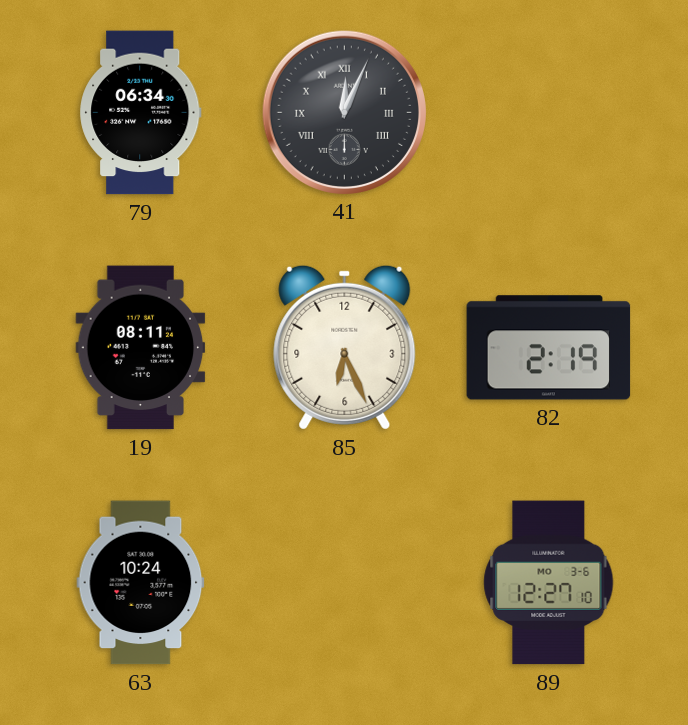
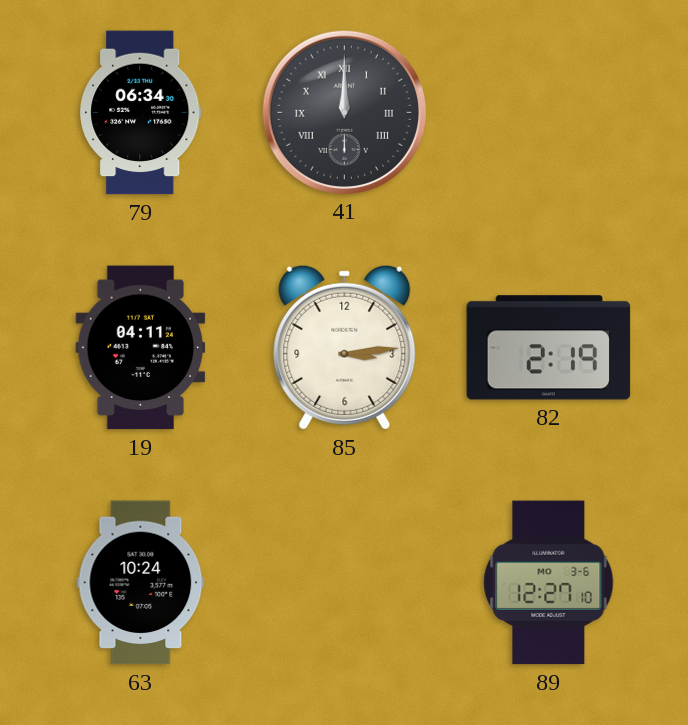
41: 12:04 -> 12:00
19: 08:11 -> 04:11
85: 6:26 -> 3:14
